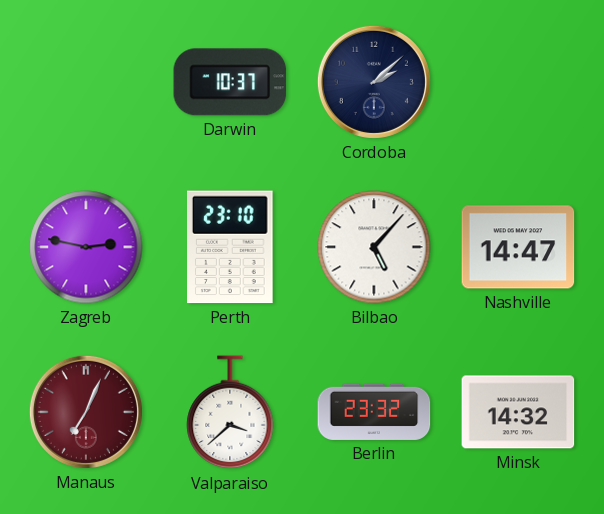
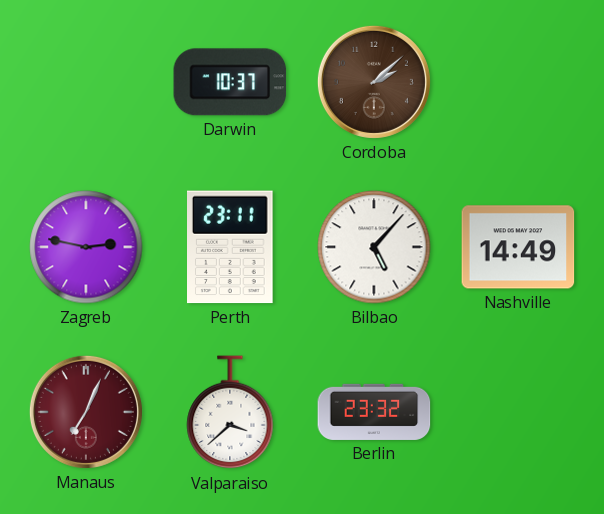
Cordoba dial: navy -> brown
Perth: 23:10 -> 23:11
Nashville: 14:47 -> 14:49
Minsk: 14:32 -> none
